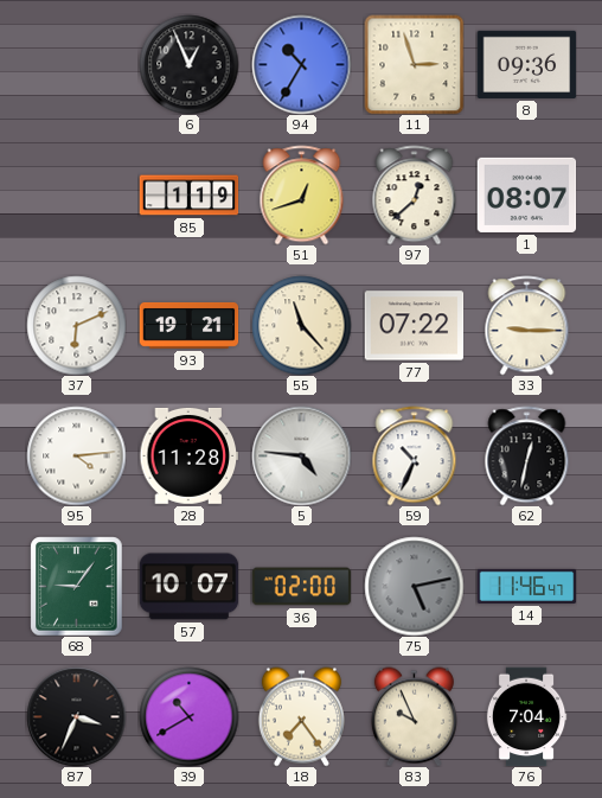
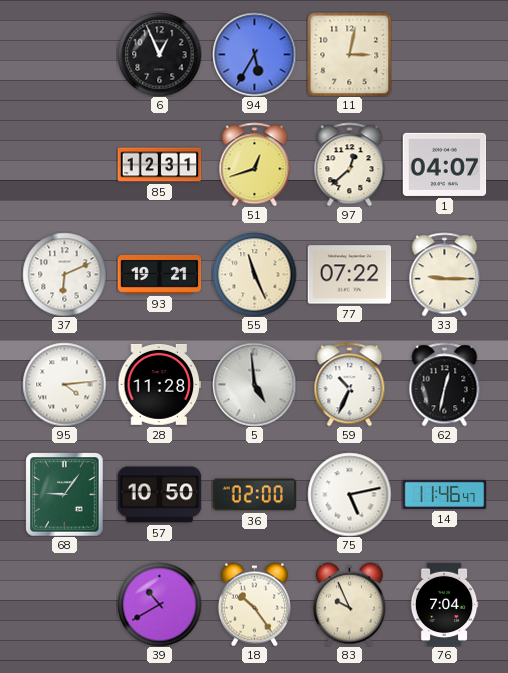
94: 10:35 -> 5:35
11: 2:57 -> 3:02
8: 09:36 -> none
85: 1:19 -> 12:31
1: 08:07 -> 04:07
55: 11:23 -> 11:26
5: 4:46 -> 4:59
57: 10:07 -> 10:50
75 dial: grey -> white
87: 3:34 -> none
18: 7:24 -> 10:24
